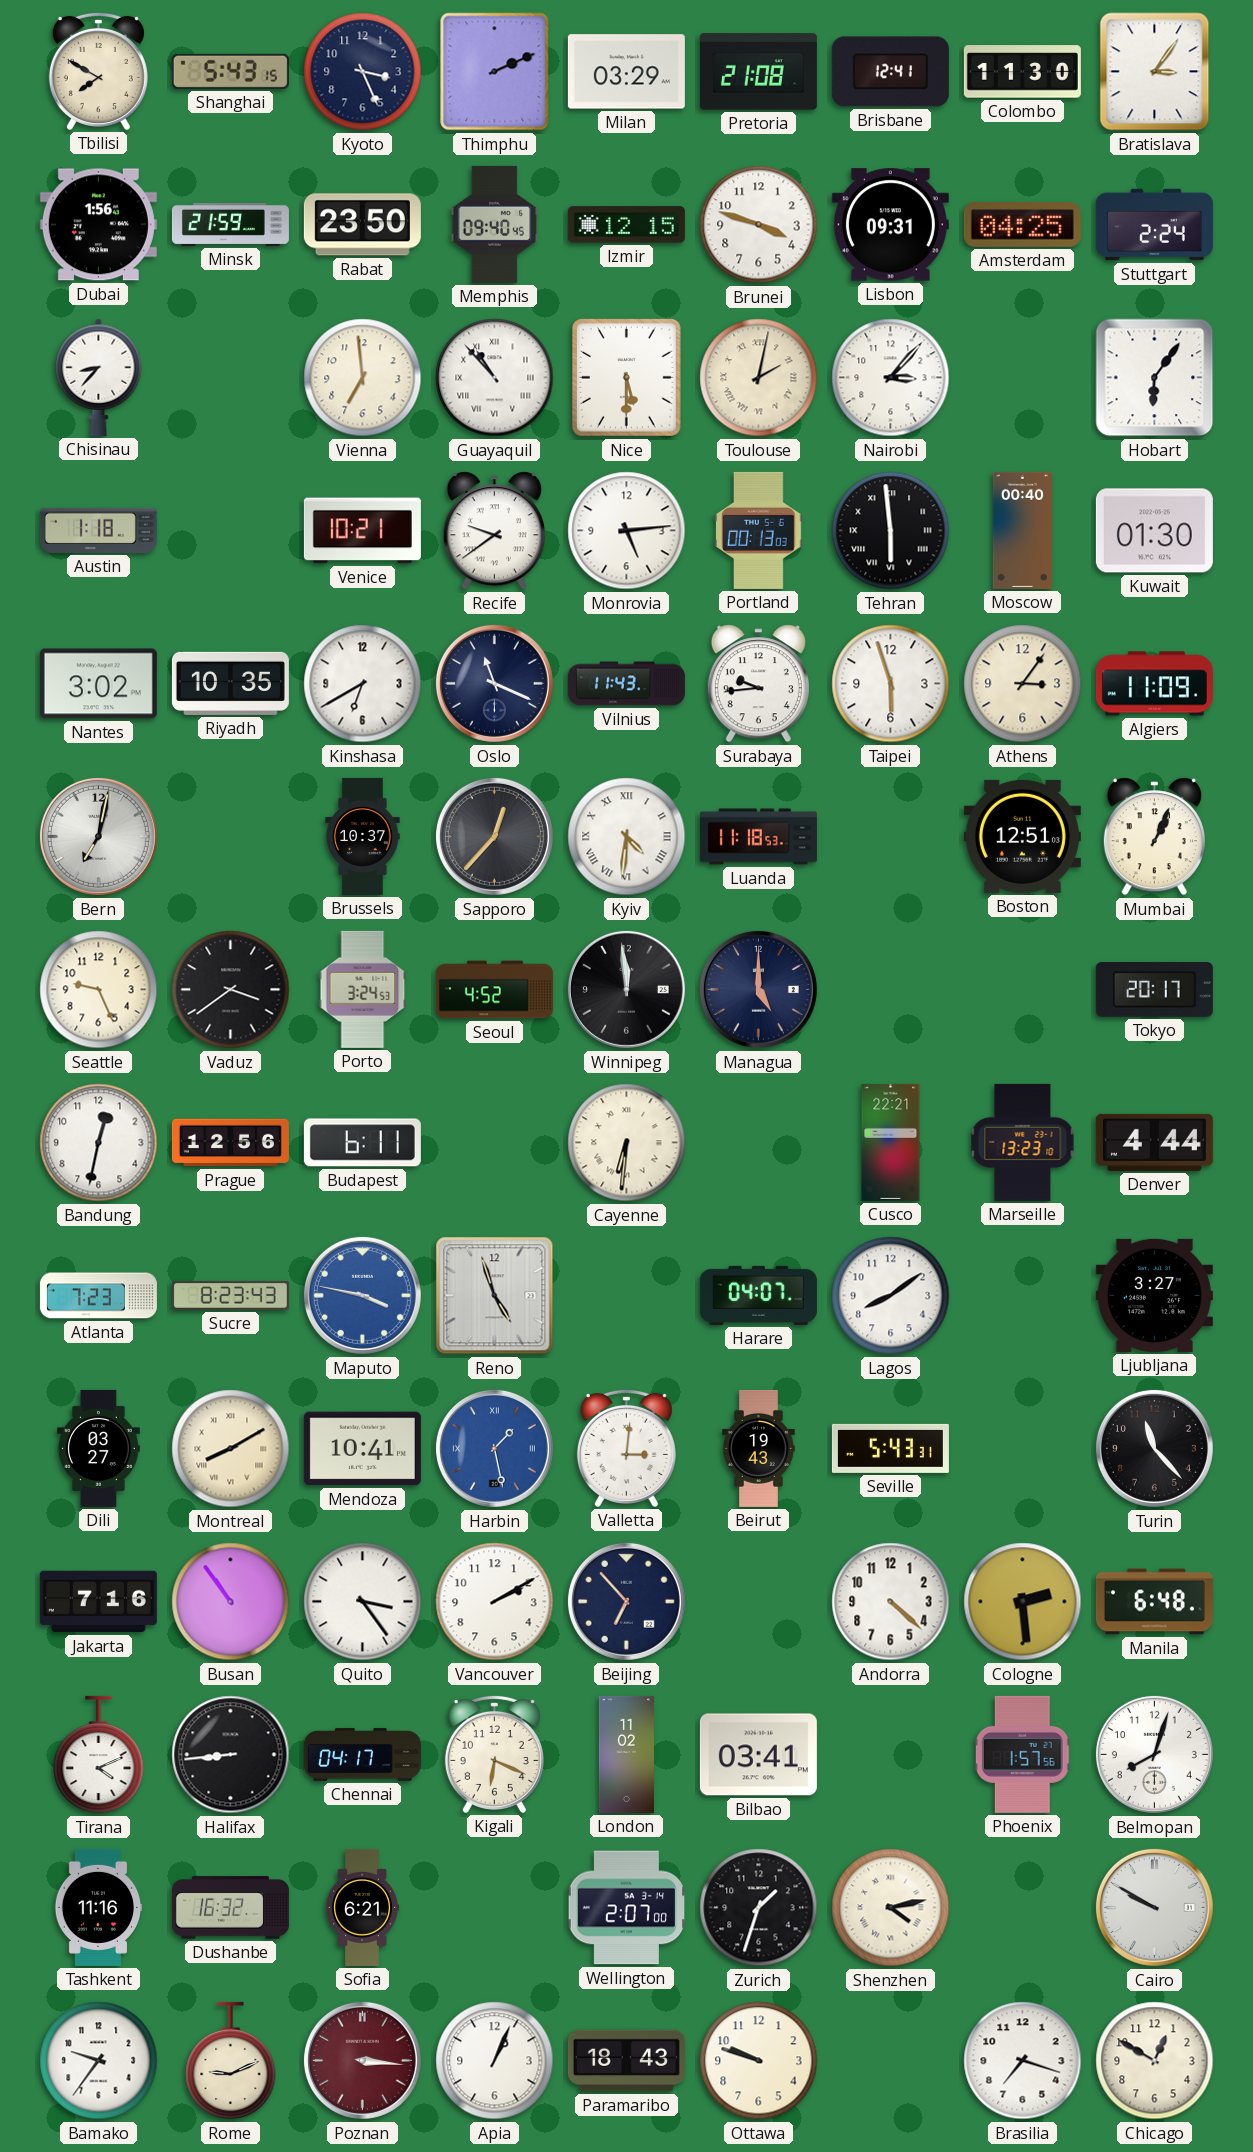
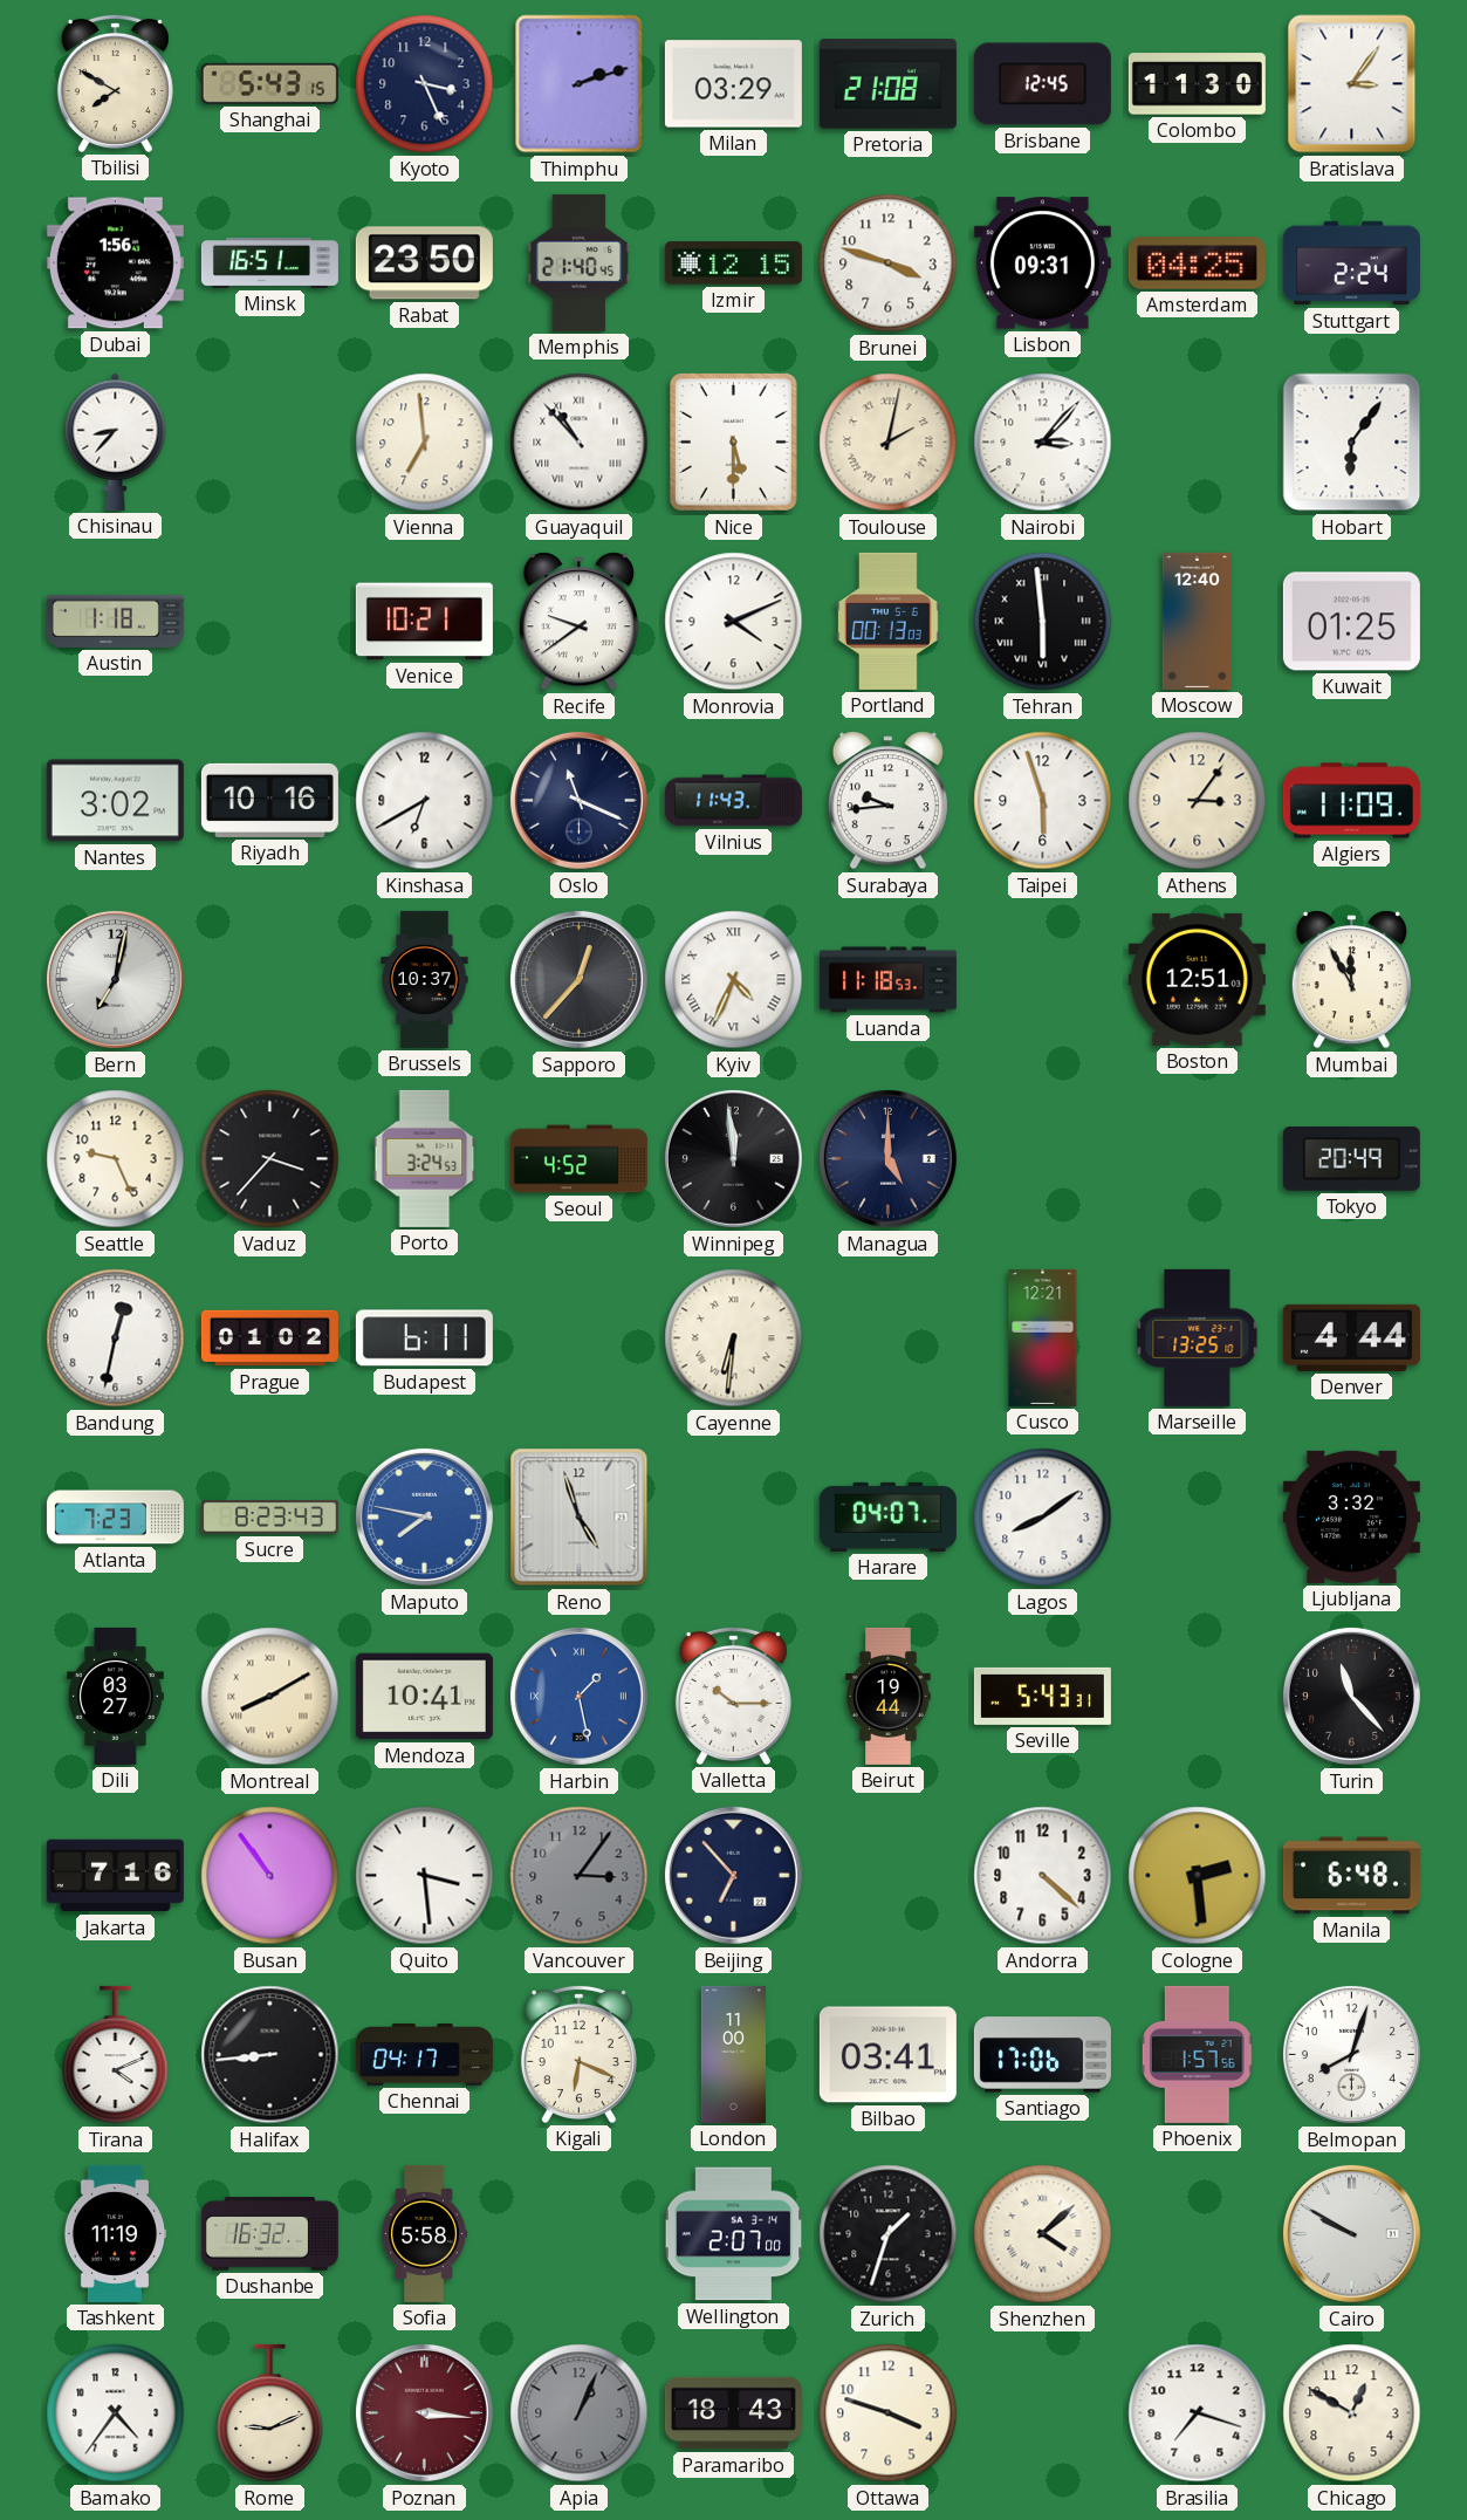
Thimphu: 2:11 -> 2:12
Brisbane: 12:41 -> 12:45
Minsk: 21:59 -> 16:51
Memphis: 09:40 -> 21:40
Monrovia: 5:14 -> 4:11
Moscow: 00:40 -> 12:40
Kuwait: 01:30 -> 01:25
Riyadh: 10:35 -> 10:16
Kyiv: 4:31 -> 4:34
Mumbai: 1:04 -> 11:55
Vaduz: 3:39 -> 3:37
Tokyo: 20:17 -> 20:49
Prague: 12:56 -> 01:02
Cusco: 22:21 -> 12:21
Marseille: 13:23 -> 13:25
Maputo: 3:47 -> 7:47
Ljubljana: 3:27 -> 3:32
Valletta: 3:01 -> 10:15
Beirut: 19:43 -> 19:44
Quito: 3:24 -> 3:29
Vancouver: 2:10 -> 3:06
Vancouver dial: white -> grey
London: 11:02 -> 11:00
Santiago: none -> 17:06
Tashkent: 11:16 -> 11:19
Sofia: 6:21 -> 5:58
Shenzhen: 4:13 -> 4:08
Bamako: 9:36 -> 4:36
Apia dial: white -> grey
Ottawa: 9:48 -> 3:48
